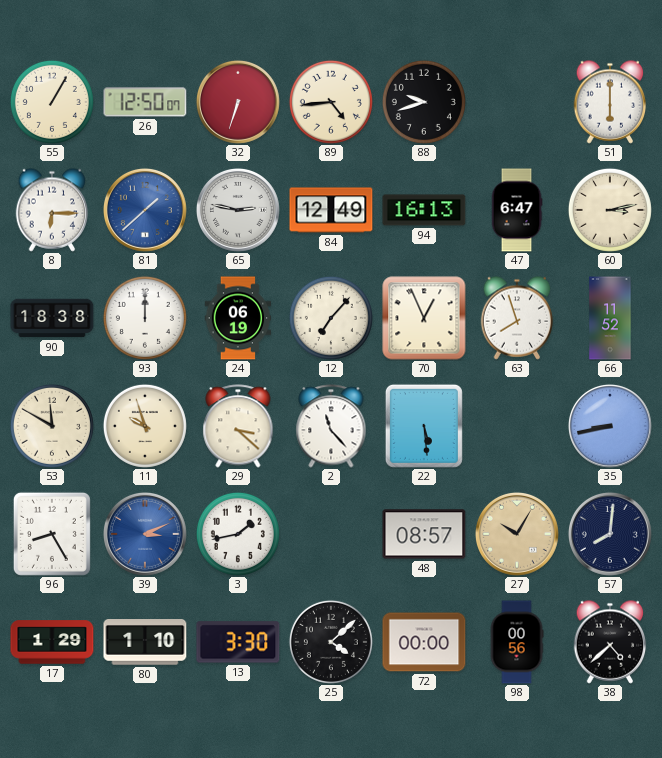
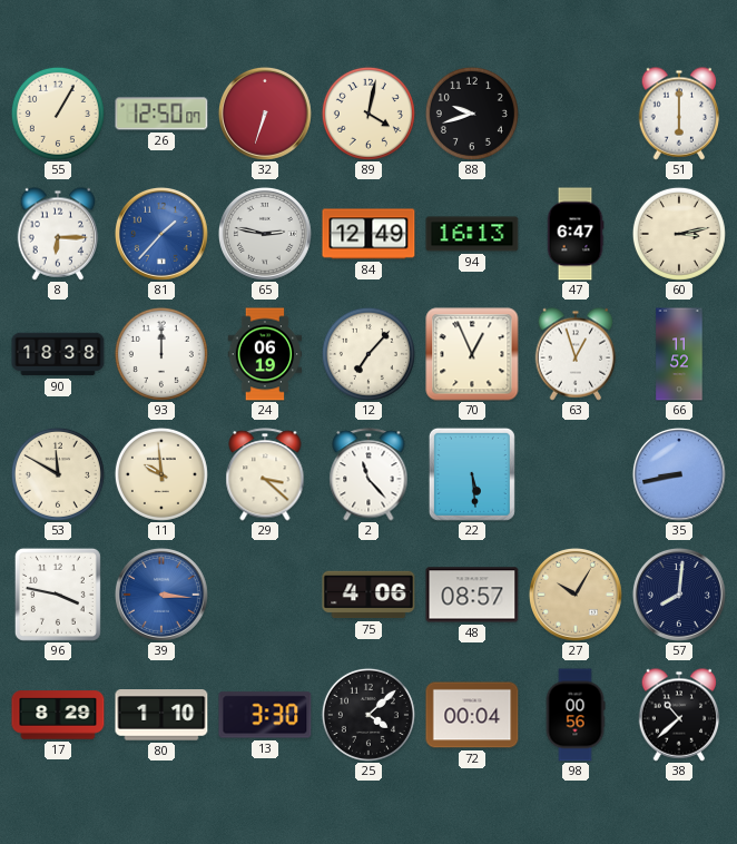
89: 4:44 -> 4:02
81: 1:38 -> 1:37
63: 7:57 -> 12:57
11: 9:57 -> 9:59
96: 8:25 -> 3:47
39: 3:11 -> 3:16
3: 1:43 -> none
75: none -> 4:06
17: 1:29 -> 8:29
72: 00:00 -> 00:04
38: 4:38 -> 10:38
